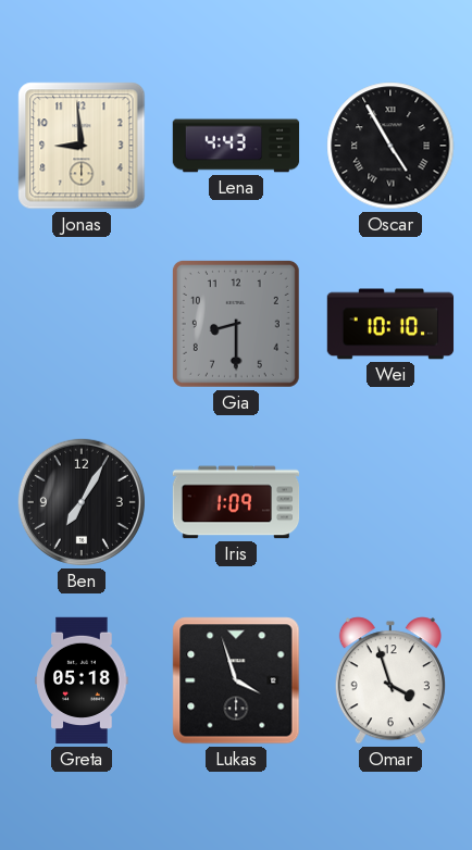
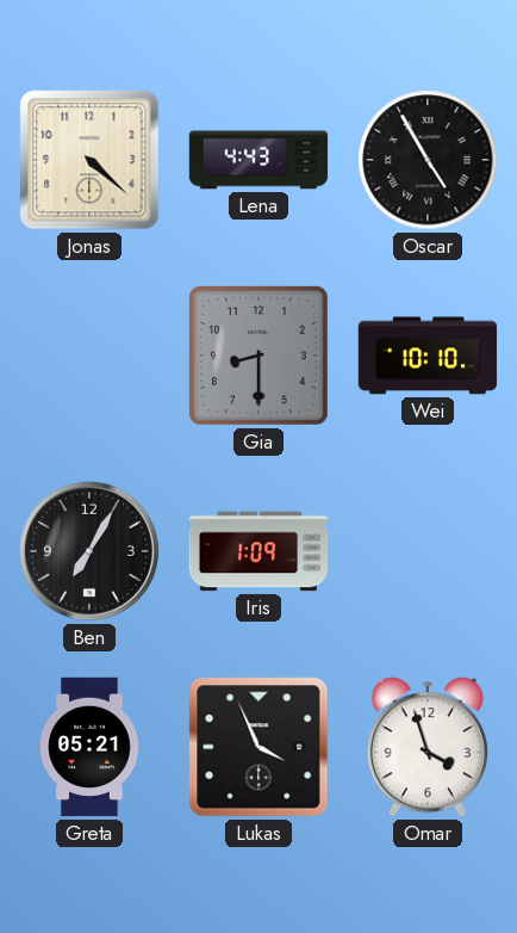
Jonas: 8:59 -> 4:22
Greta: 05:18 -> 05:21
Lukas: 3:57 -> 3:56
